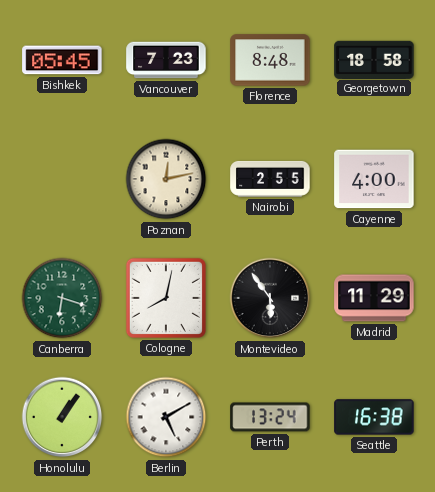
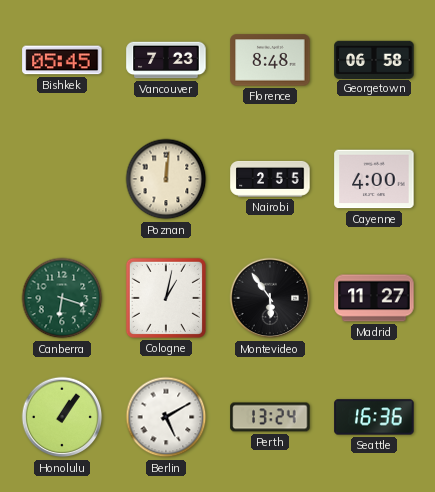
Georgetown: 18:58 -> 06:58
Poznan: 12:13 -> 12:01
Cologne: 8:02 -> 1:02
Madrid: 11:29 -> 11:27
Seattle: 16:38 -> 16:36
